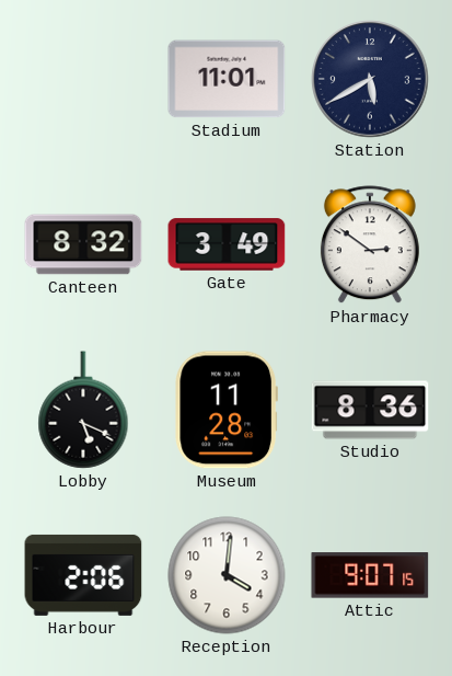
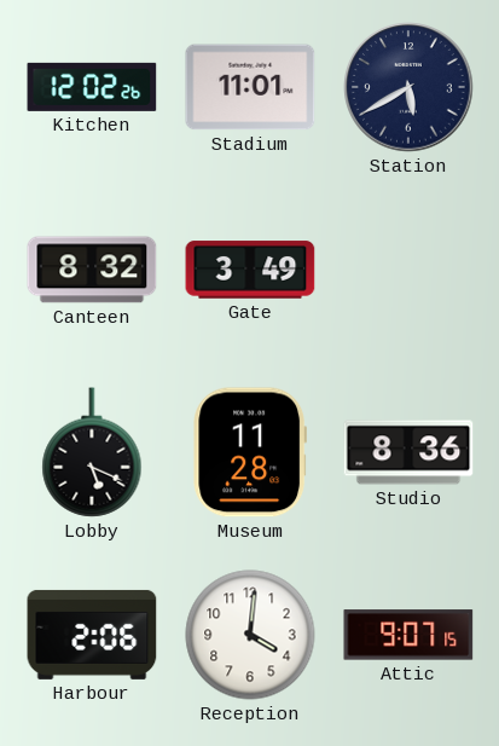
Kitchen: none -> 12:02
Pharmacy: 2:51 -> none
